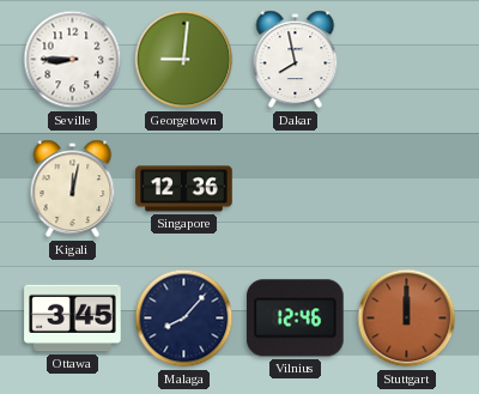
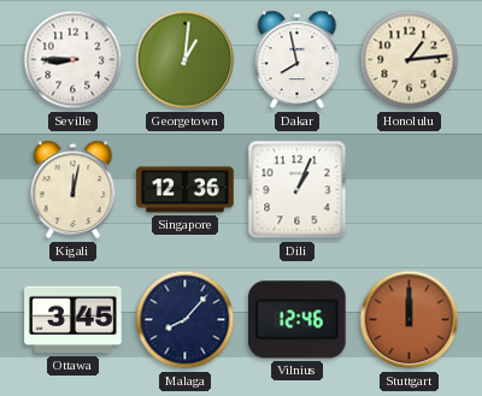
Georgetown: 9:01 -> 1:01
Honolulu: none -> 1:14
Dili: none -> 1:04
